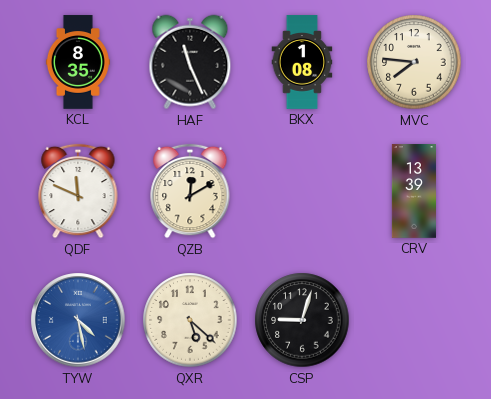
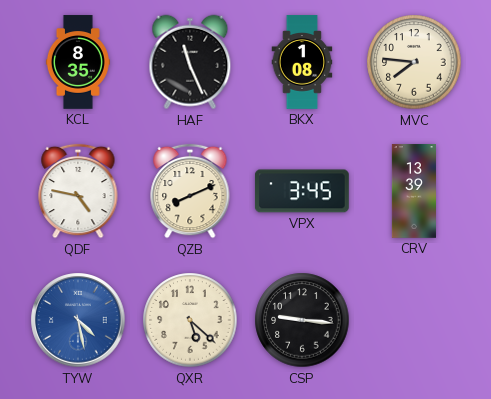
QDF: 11:49 -> 4:47
QZB: 12:10 -> 8:11
VPX: none -> 3:45
CSP: 9:03 -> 9:16
